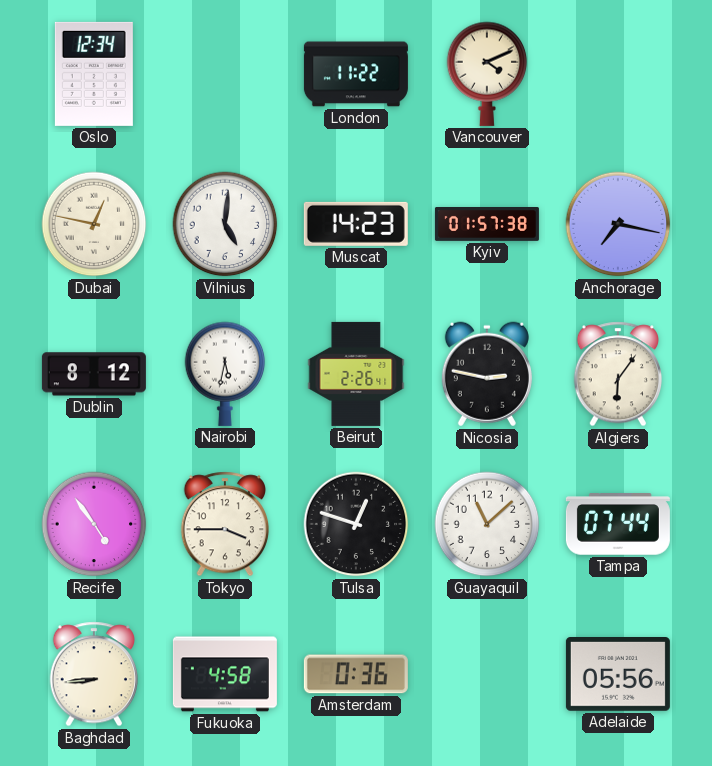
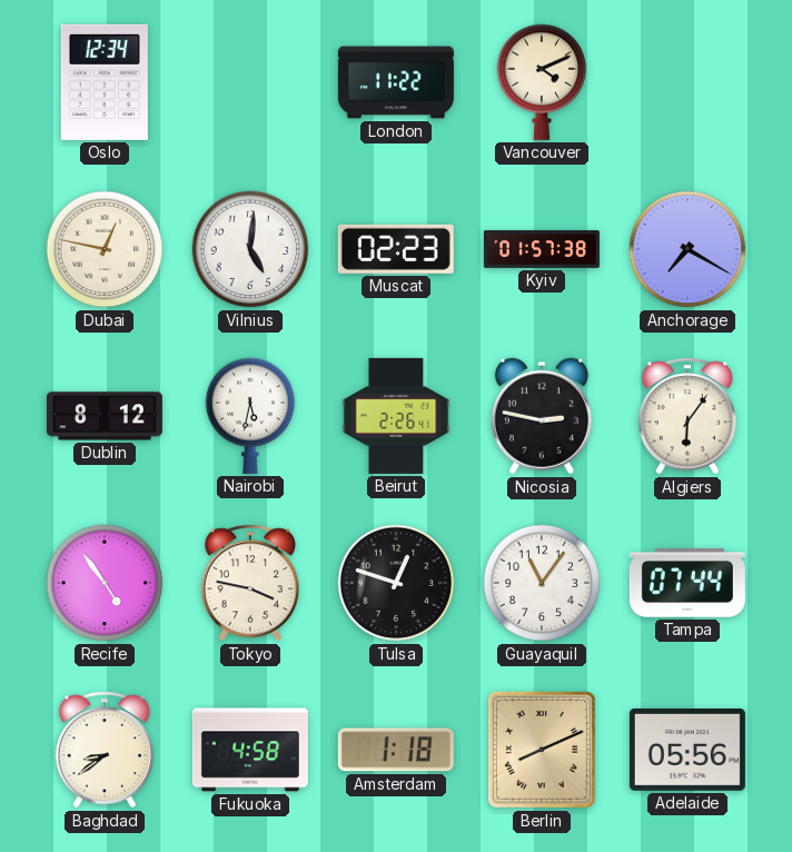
Muscat: 14:23 -> 02:23
Anchorage: 7:17 -> 7:20
Tokyo: 3:45 -> 3:47
Guayaquil: 11:08 -> 11:06
Baghdad: 8:44 -> 8:39
Amsterdam: 0:36 -> 1:18
Berlin: none -> 8:11
